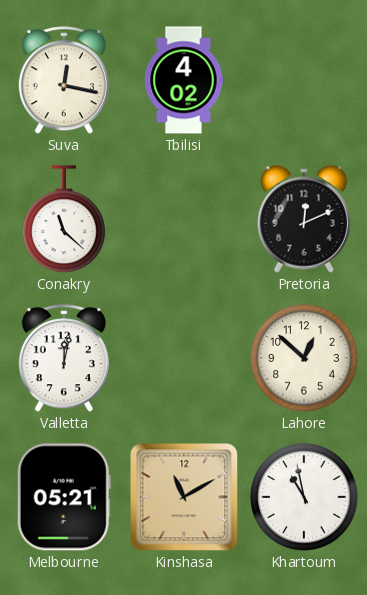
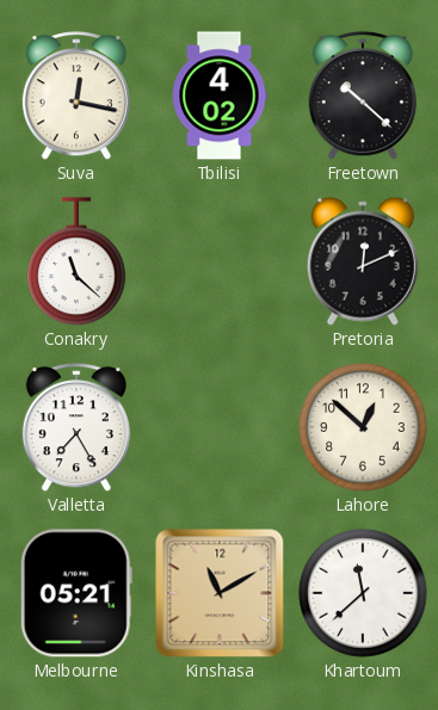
Freetown: none -> 10:22
Valletta: 12:02 -> 7:25
Khartoum: 10:58 -> 11:38
